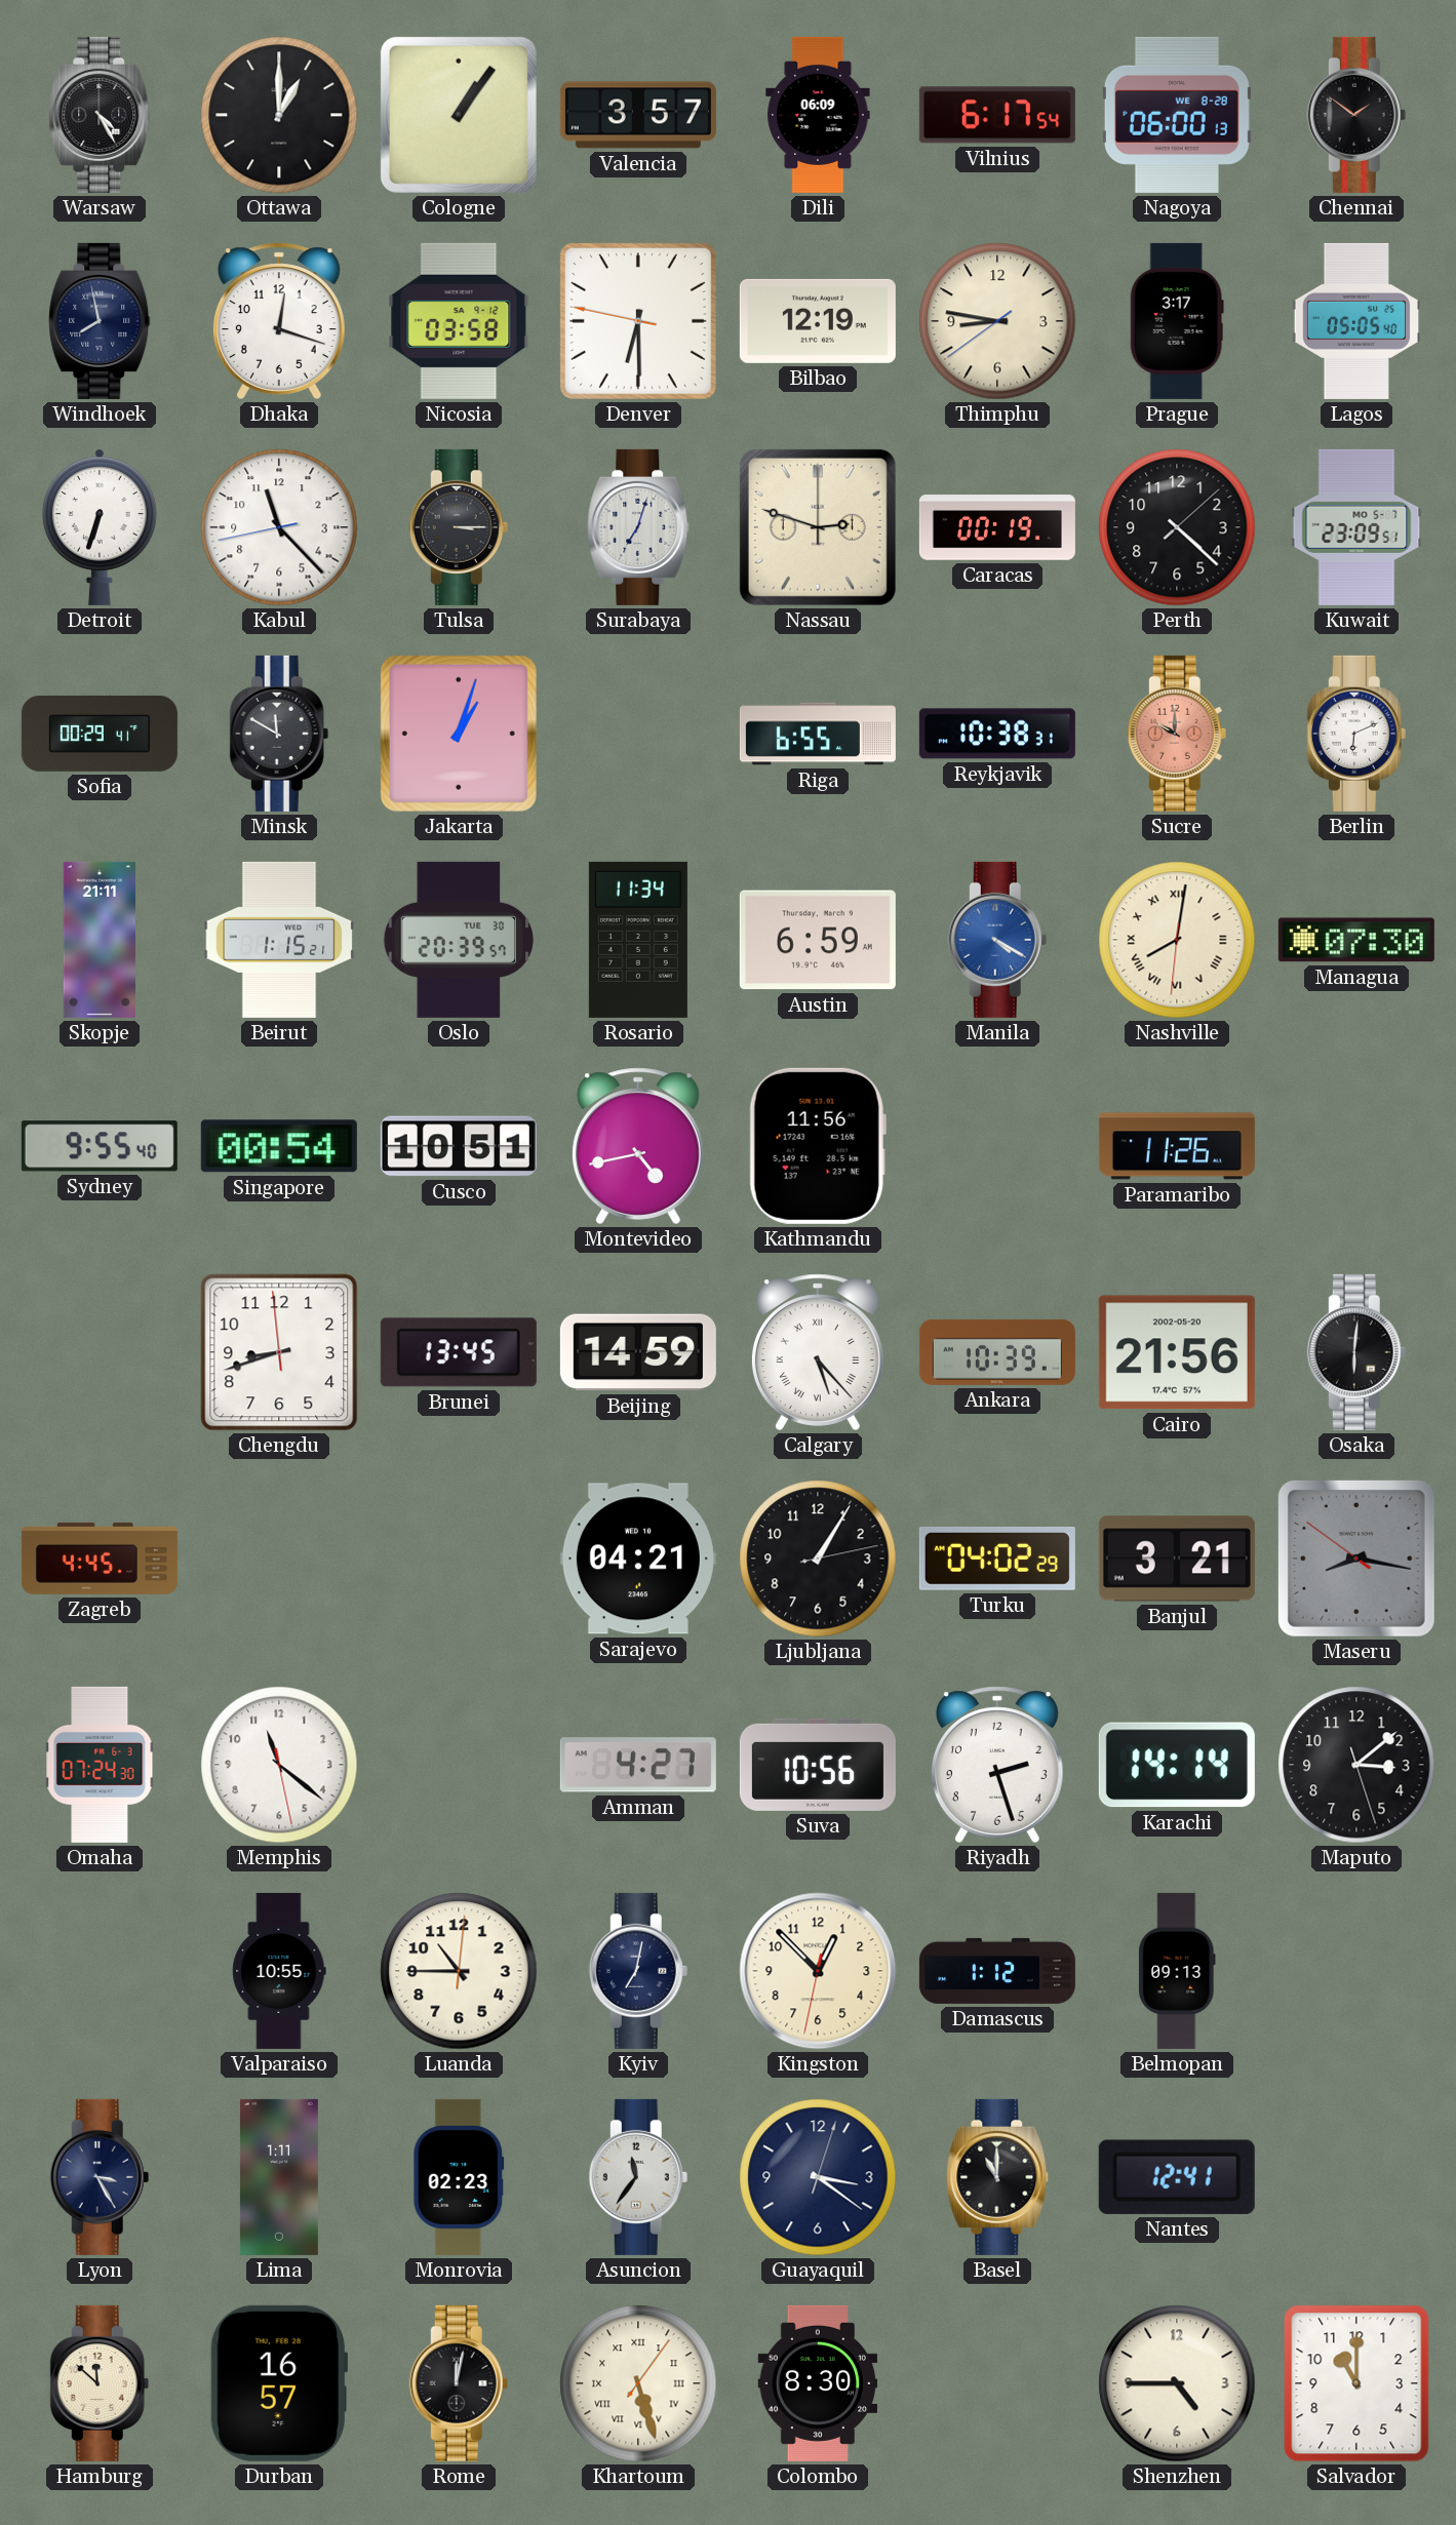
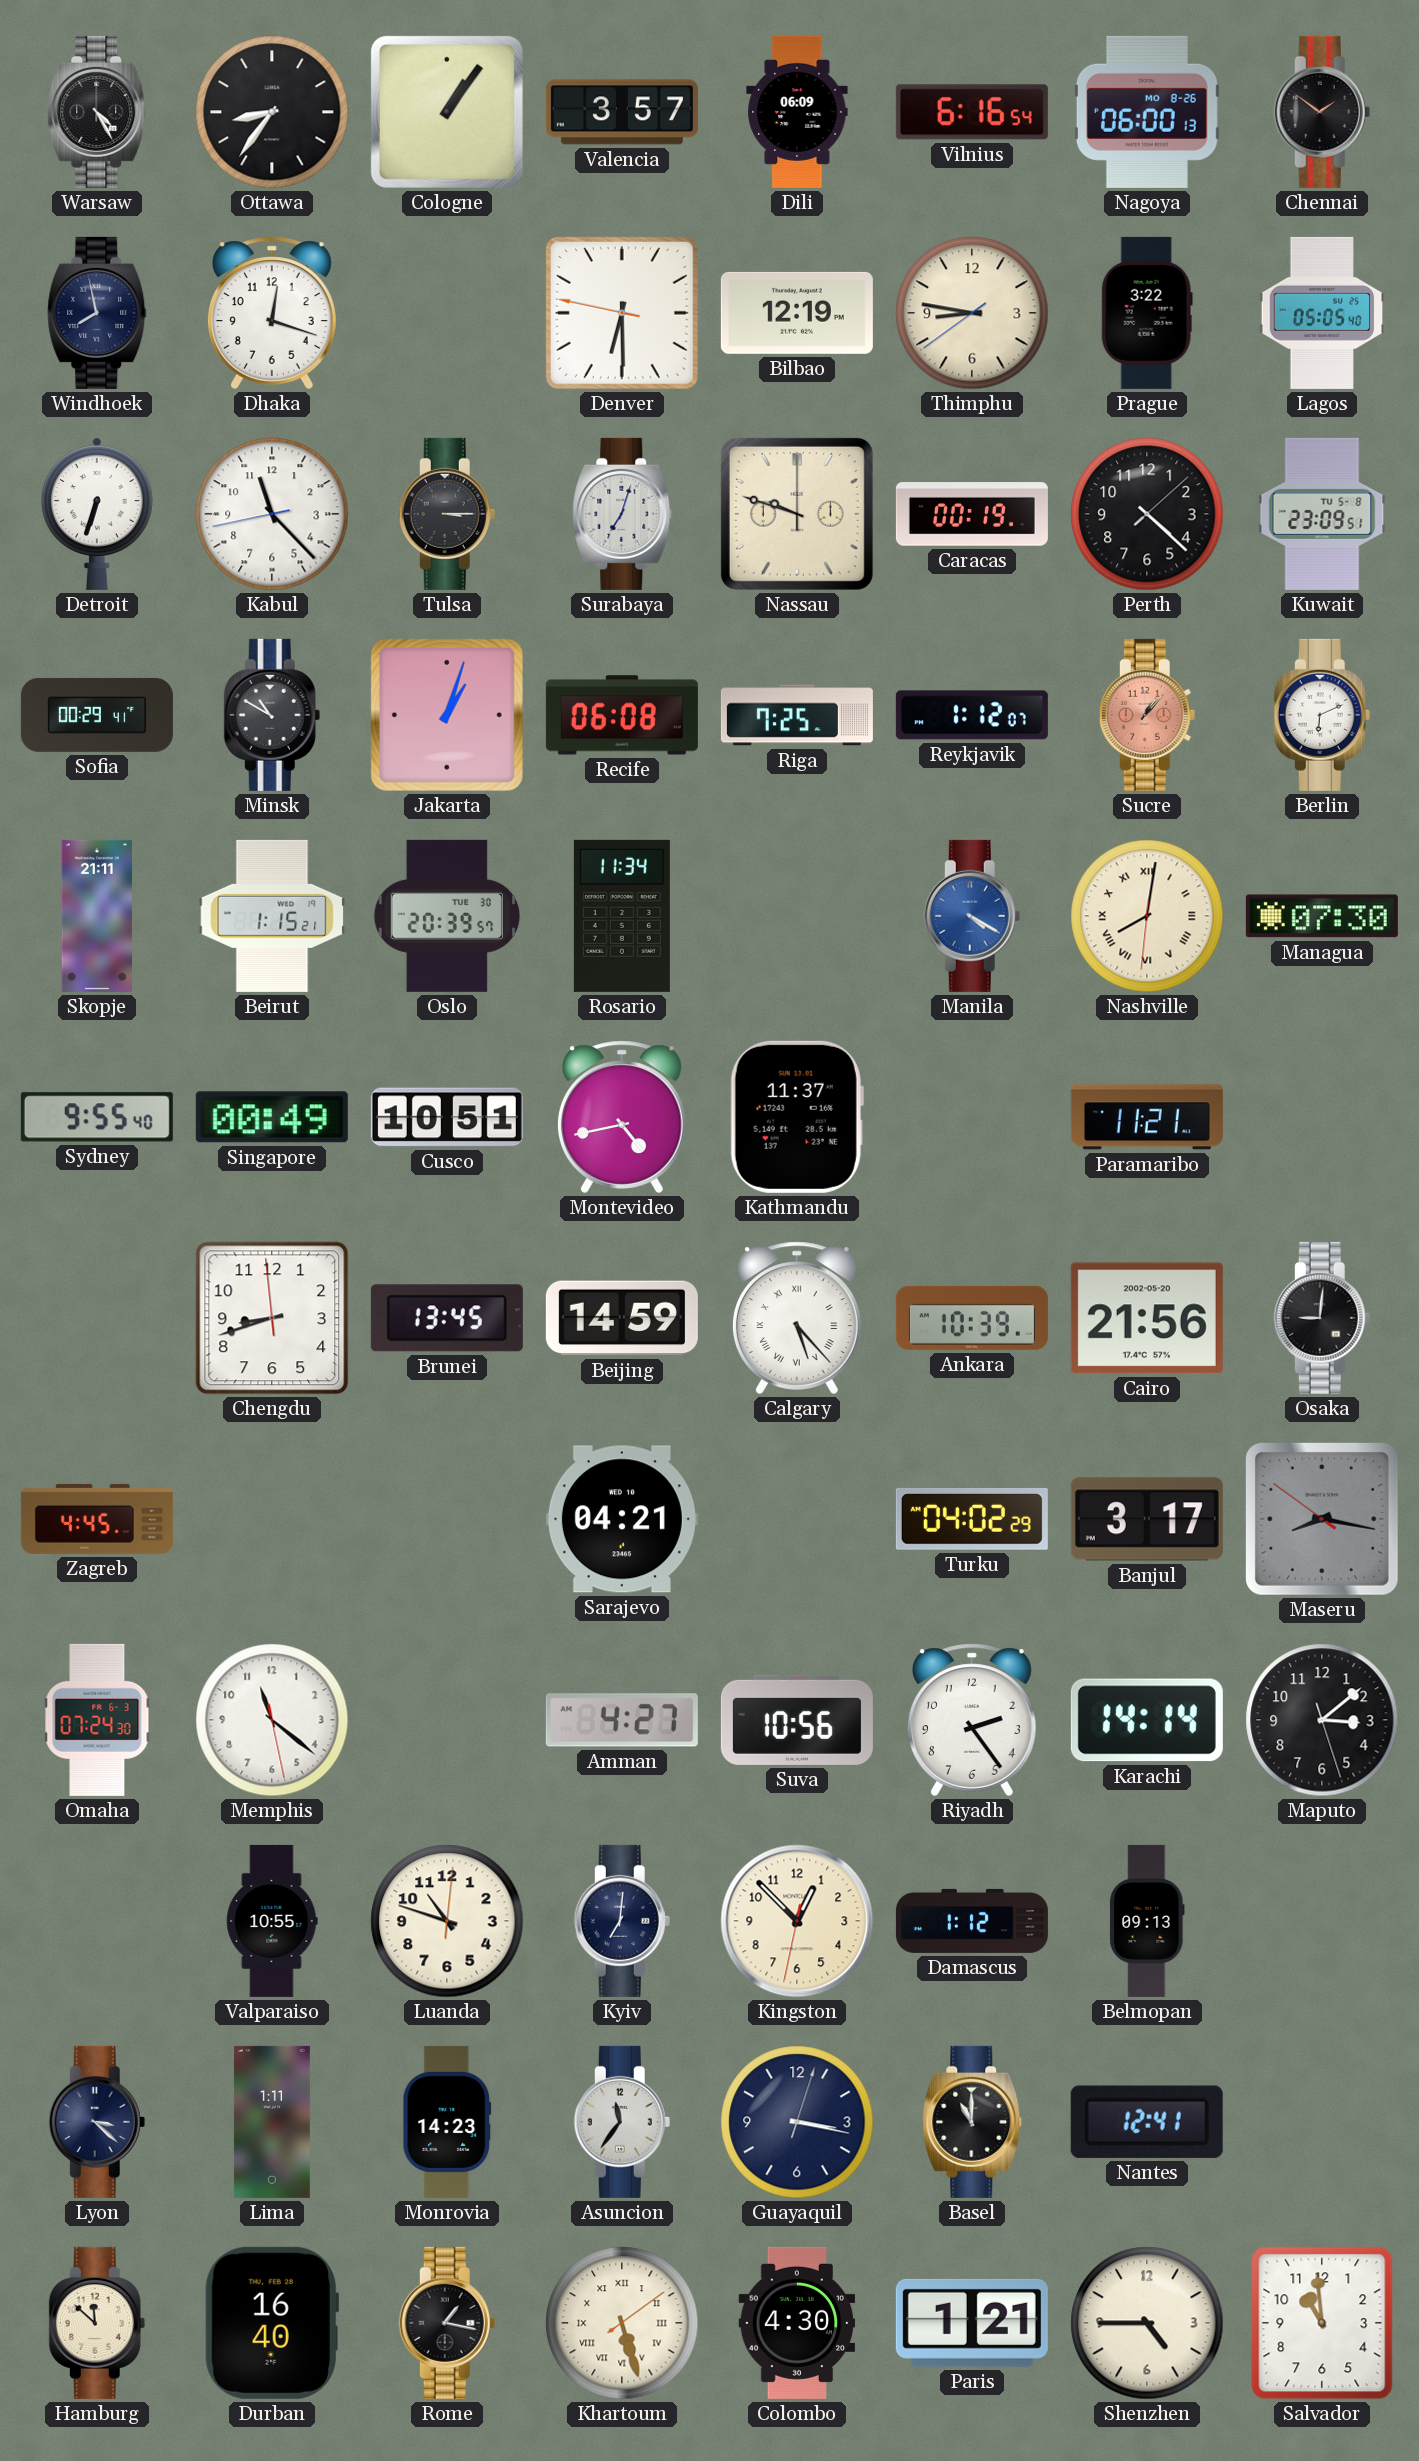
Ottawa: 1:00 -> 8:36
Vilnius: 6:17 -> 6:16
Nagoya date: WE 8-28 -> MO 8-26
Nicosia: 03:58 -> none
Prague: 3:17 -> 3:22
Nassau: 2:48 -> 9:48
Kuwait date: MO 5-7 -> TU 5-8
Minsk: 11:50 -> 10:50
Recife: none -> 06:08
Riga: 6:55 -> 7:25
Reykjavik: 10:38 -> 1:12
Sucre: 10:00 -> 1:07
Austin: 6:59 -> none
Singapore: 00:54 -> 00:49
Kathmandu: 11:56 -> 11:37
Paramaribo: 11:26 -> 11:21
Osaka: 6:01 -> 9:01
Ljubljana: 1:05 -> none
Banjul: 3:21 -> 3:17
Riyadh: 2:27 -> 2:24
Luanda: 10:45 -> 10:48
Kyiv: 7:02 -> 7:01
Lyon: 3:25 -> 3:22
Monrovia: 02:23 -> 14:23
Guayaquil: 3:21 -> 3:17
Durban: 16:57 -> 16:40
Rome: 12:02 -> 1:17
Khartoum: 5:27:06 -> 5:27:09
Colombo: 8:30 -> 4:30
Paris: none -> 1:21
Salvador: 11:00 -> 10:59
